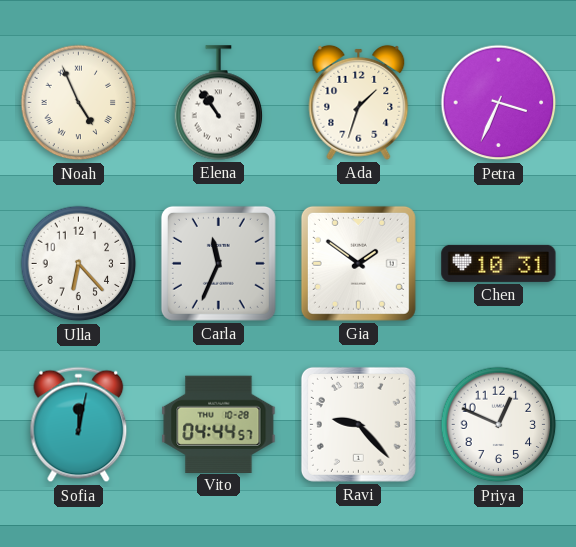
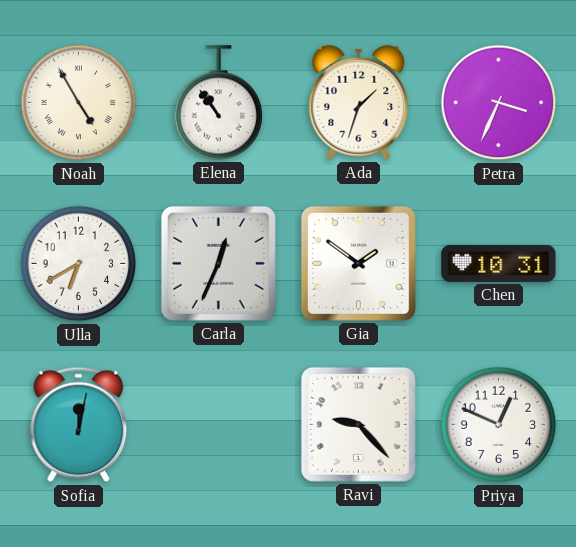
Noah: 4:56 -> 4:55
Ulla: 6:23 -> 6:40
Carla: 11:34 -> 12:34
Vito: 04:44 -> none
